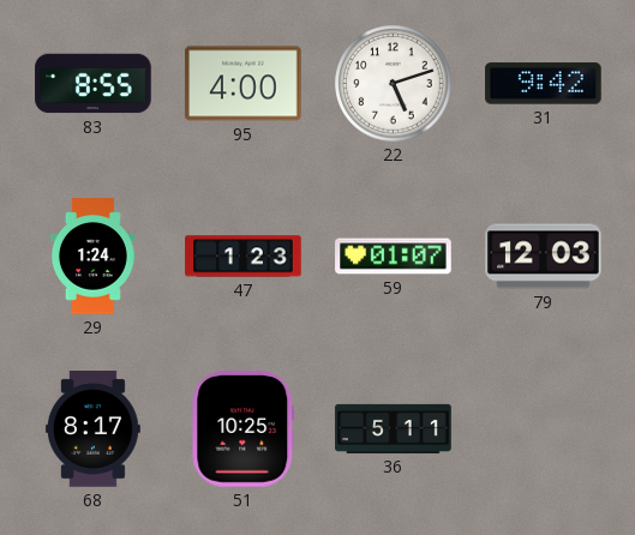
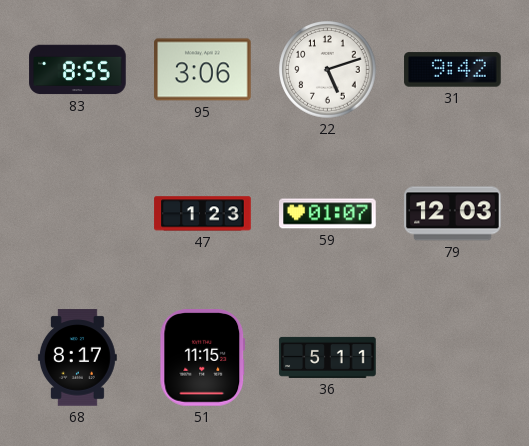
95: 4:00 -> 3:06
29: 1:24 -> none
51: 10:25 -> 11:15
